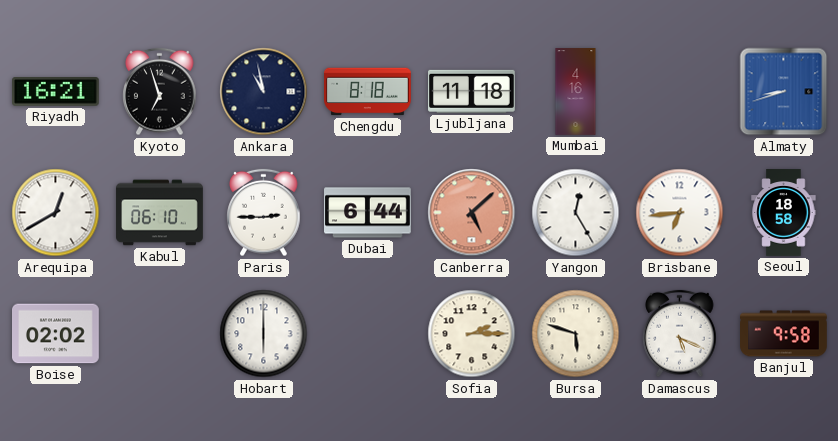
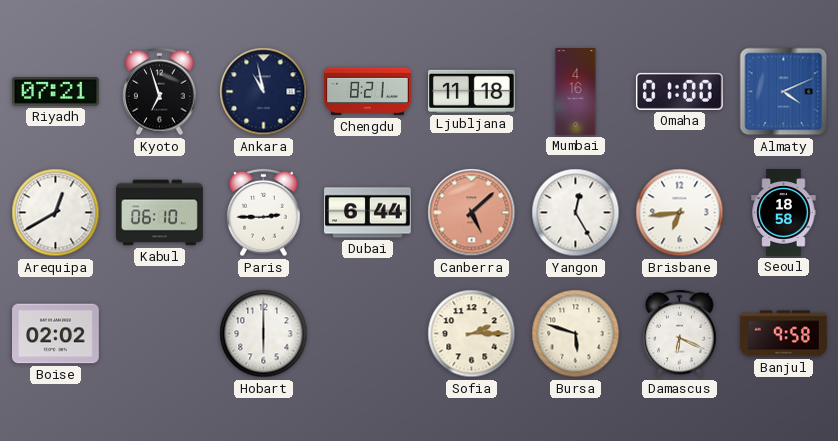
Riyadh: 16:21 -> 07:21
Chengdu: 8:18 -> 8:21
Omaha: none -> 01:00
Almaty: 8:42 -> 4:11
Damascus: 5:19 -> 6:19
